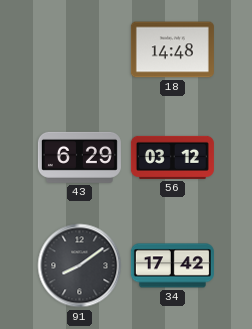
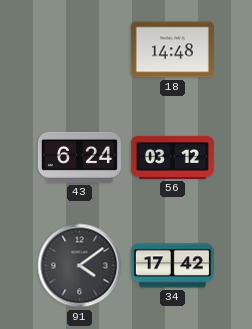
43: 6:29 -> 6:24
91: 8:09 -> 4:09
